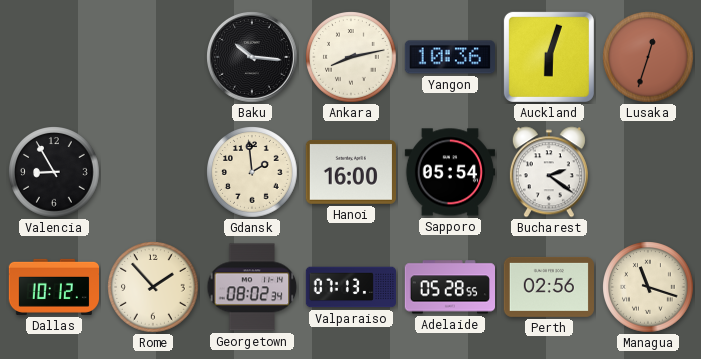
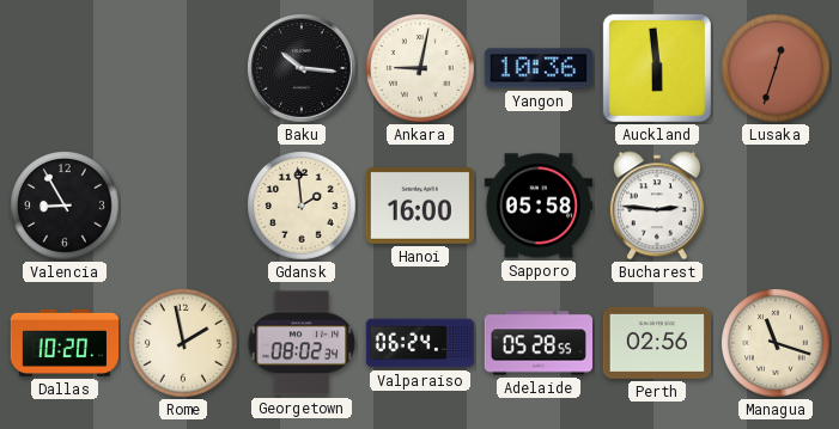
Ankara: 8:13 -> 9:02
Auckland: 6:03 -> 5:59
Sapporo: 05:54 -> 05:58
Bucharest: 2:21 -> 2:46
Dallas: 10:12 -> 10:20
Rome: 1:53 -> 1:58
Valparaiso: 07:13 -> 06:24
